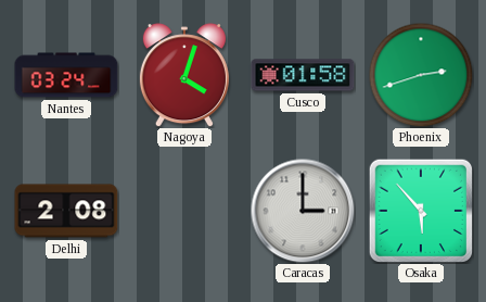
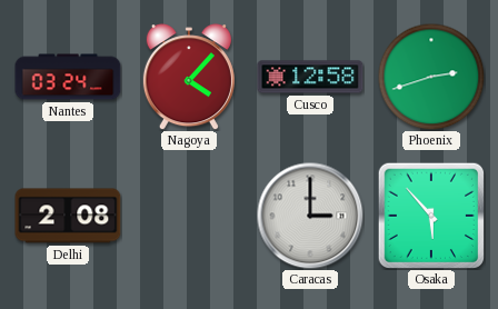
Nagoya: 4:03 -> 4:07
Cusco: 01:58 -> 12:58
